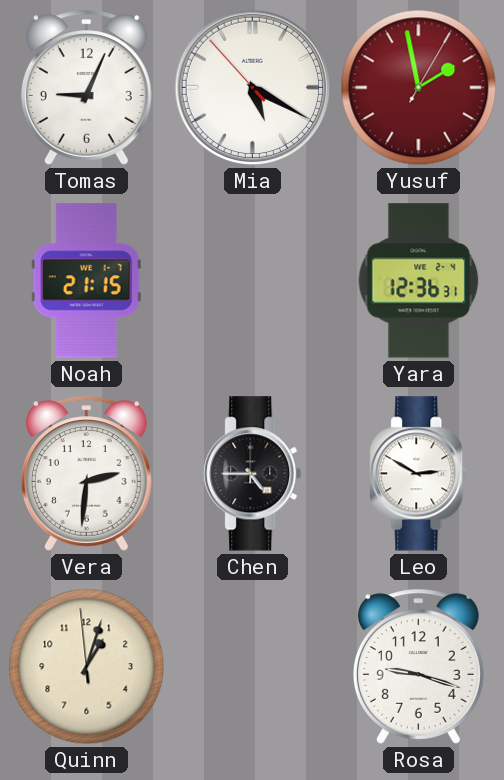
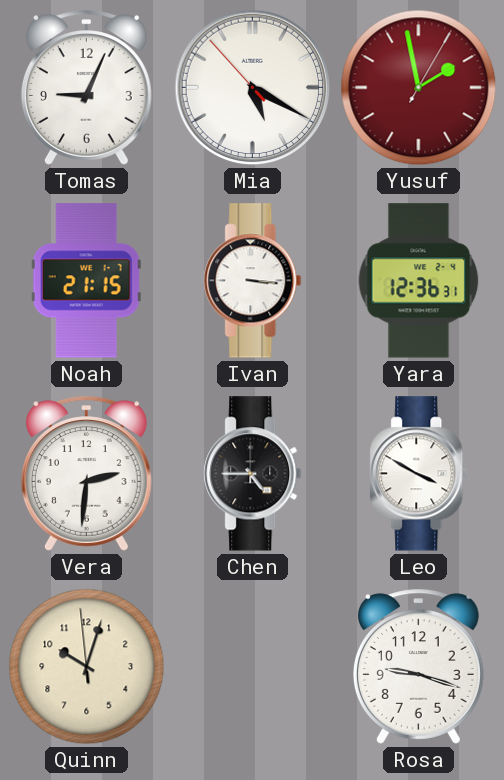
Ivan: none -> 3:16
Leo: 2:50 -> 3:50
Quinn: 1:02 -> 10:02
